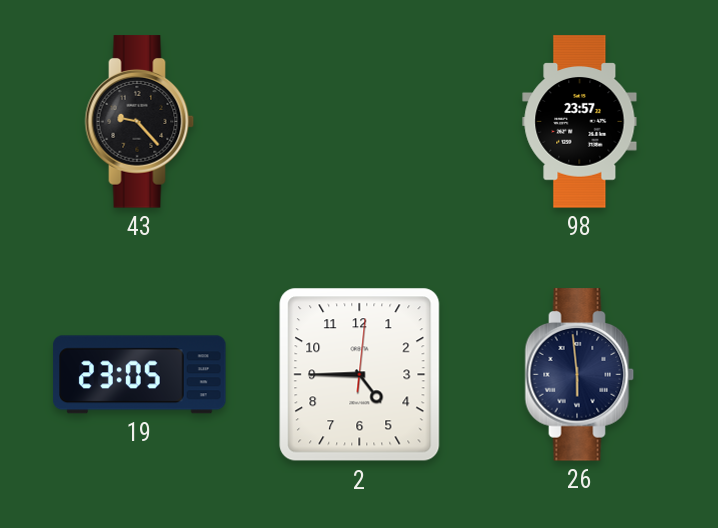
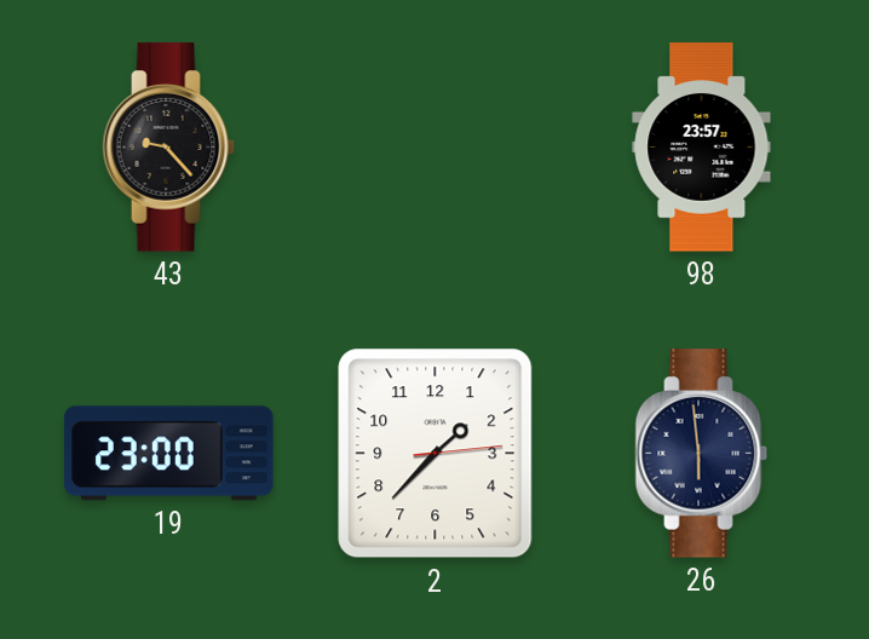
19: 23:05 -> 23:00
2: 4:45 -> 1:37
